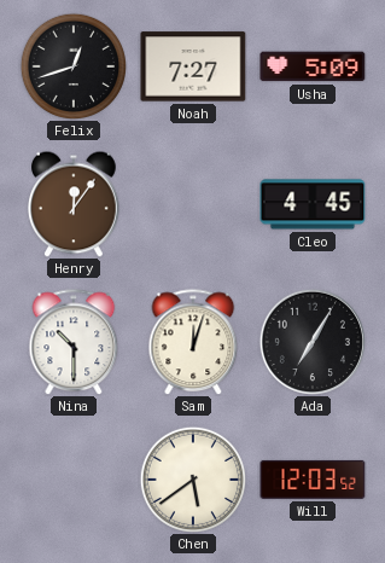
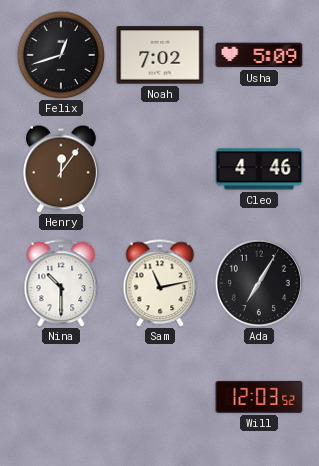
Noah: 7:27 -> 7:02
Cleo: 4:45 -> 4:46
Sam: 12:03 -> 11:13
Chen: 5:39 -> none
